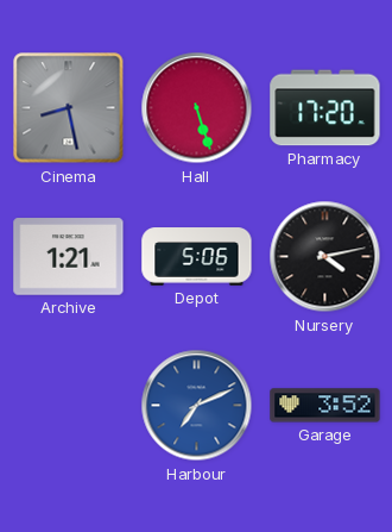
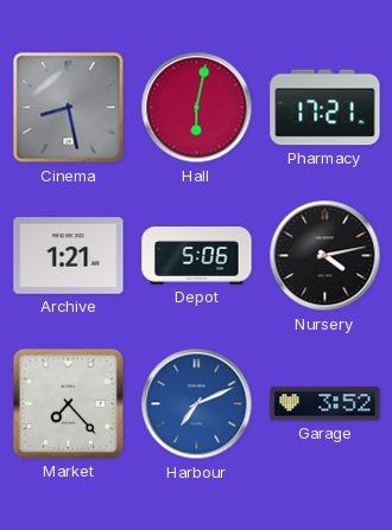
Hall: 5:27 -> 6:02
Pharmacy: 17:20 -> 17:21
Market: none -> 7:23
